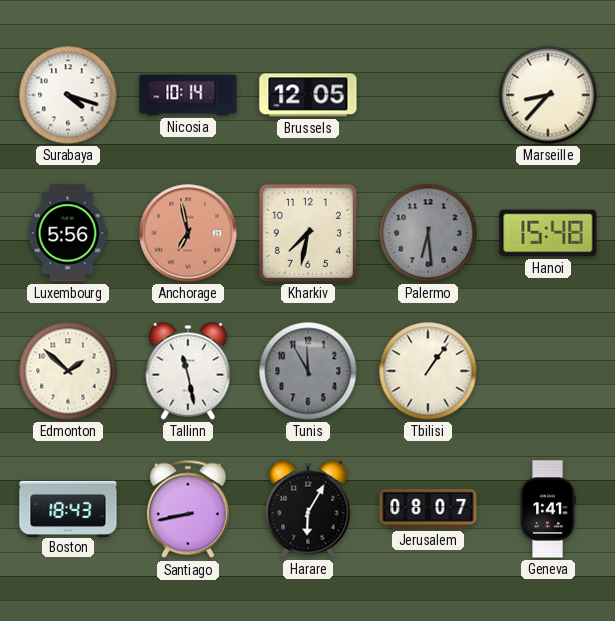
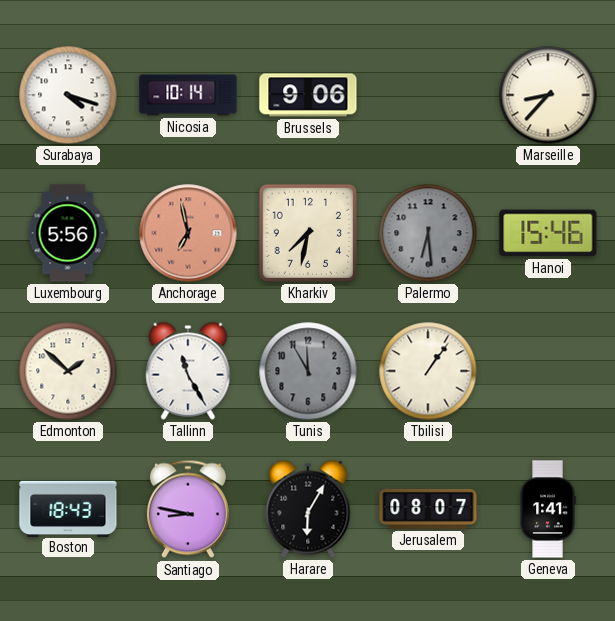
Brussels: 12:05 -> 9:06
Hanoi: 15:48 -> 15:46
Tallinn: 11:28 -> 11:25
Santiago: 8:43 -> 8:47
